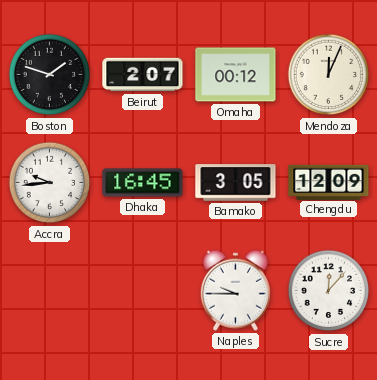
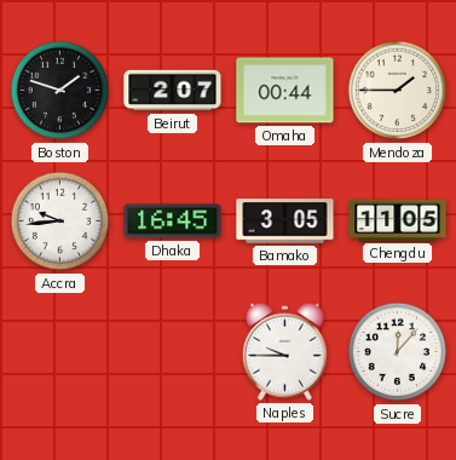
Omaha: 00:12 -> 00:44
Mendoza: 12:04 -> 1:45
Chengdu: 12:09 -> 11:05
